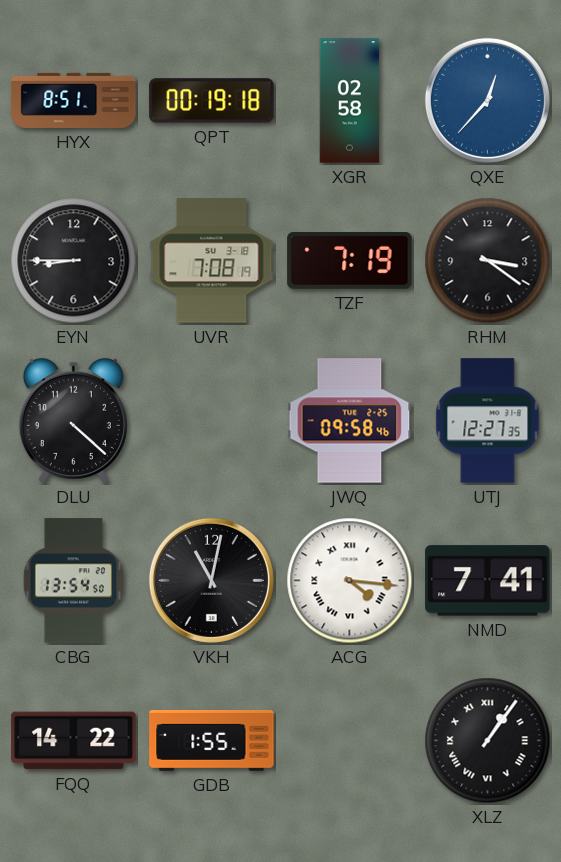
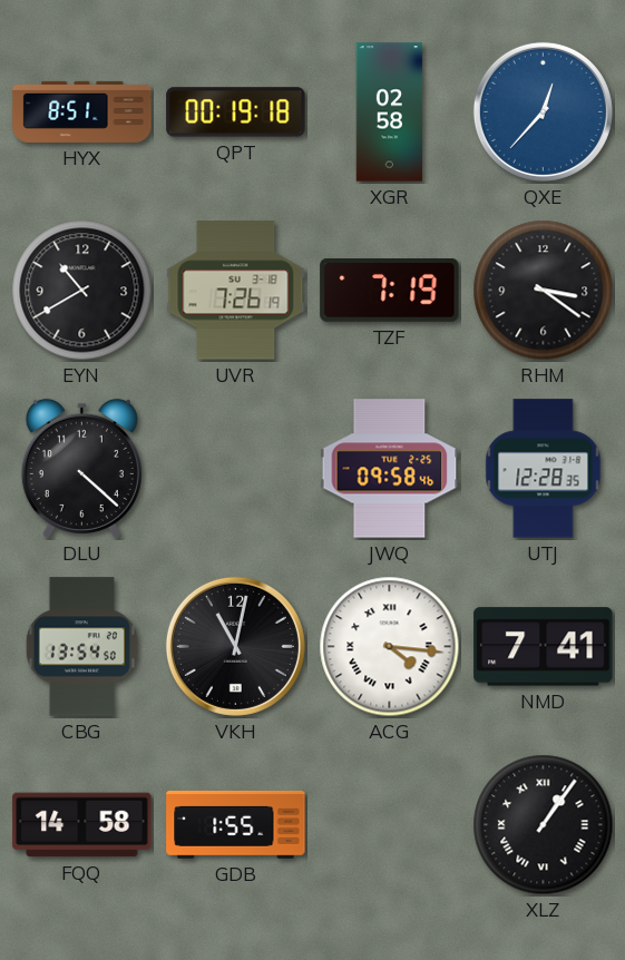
EYN: 8:45 -> 10:40
UVR: 7:08 -> 7:26
UTJ: 12:27 -> 12:28
FQQ: 14:22 -> 14:58
